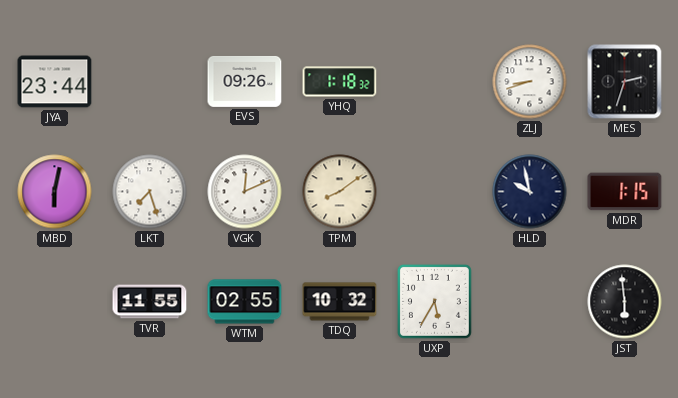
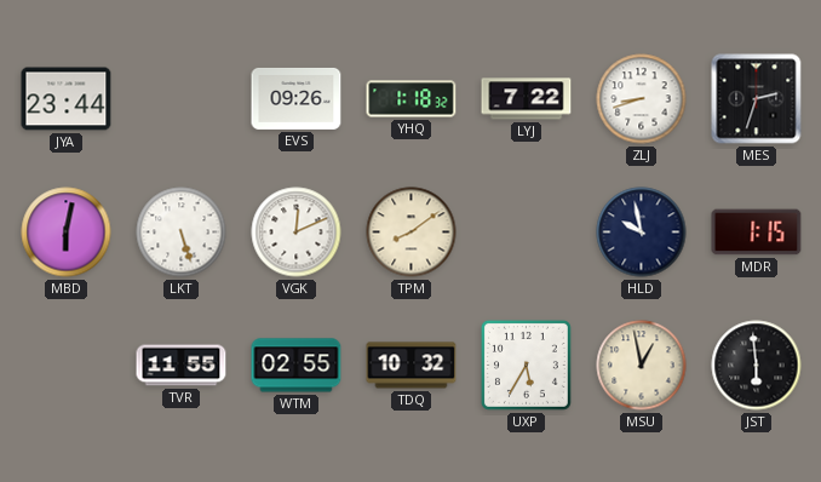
LYJ: none -> 7:22
LKT: 7:27 -> 5:27
MSU: none -> 12:58
